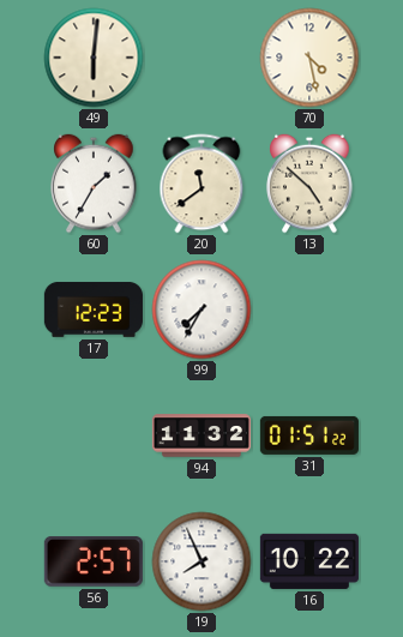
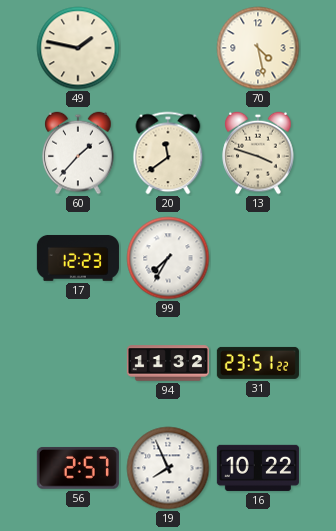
49: 6:01 -> 1:47
60: 1:35 -> 1:37
13: 4:52 -> 3:48
31: 01:51 -> 23:51
